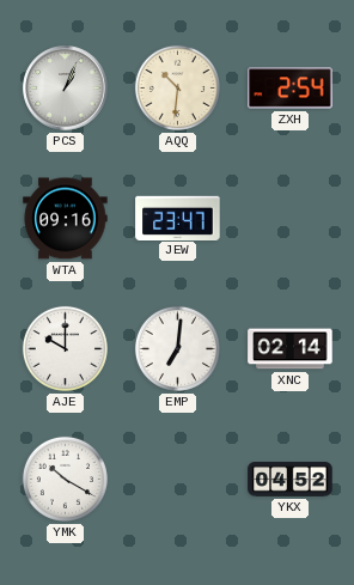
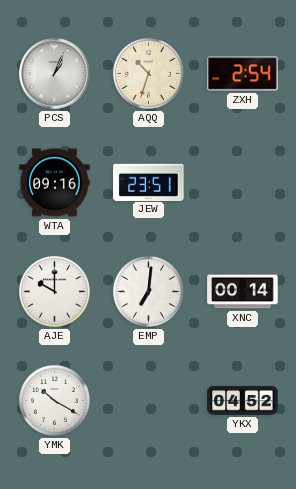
AQQ: 10:31 -> 10:33
JEW: 23:47 -> 23:51
XNC: 02:14 -> 00:14
